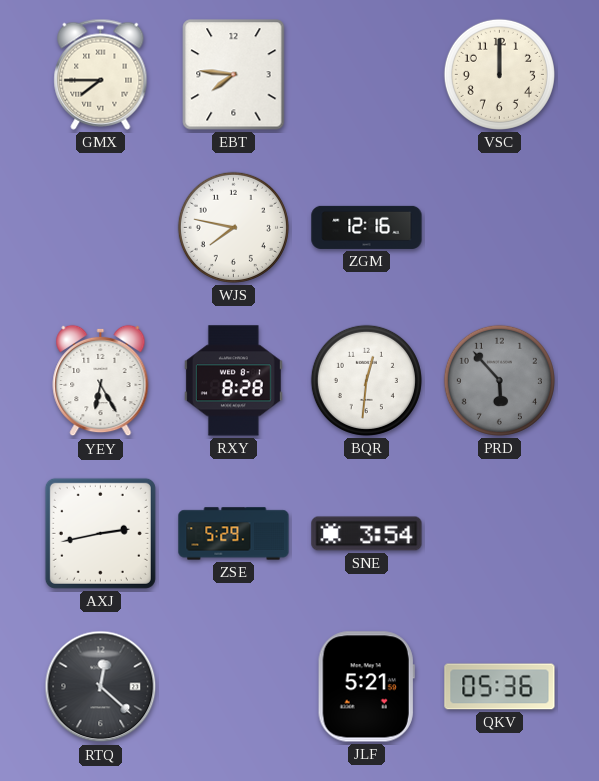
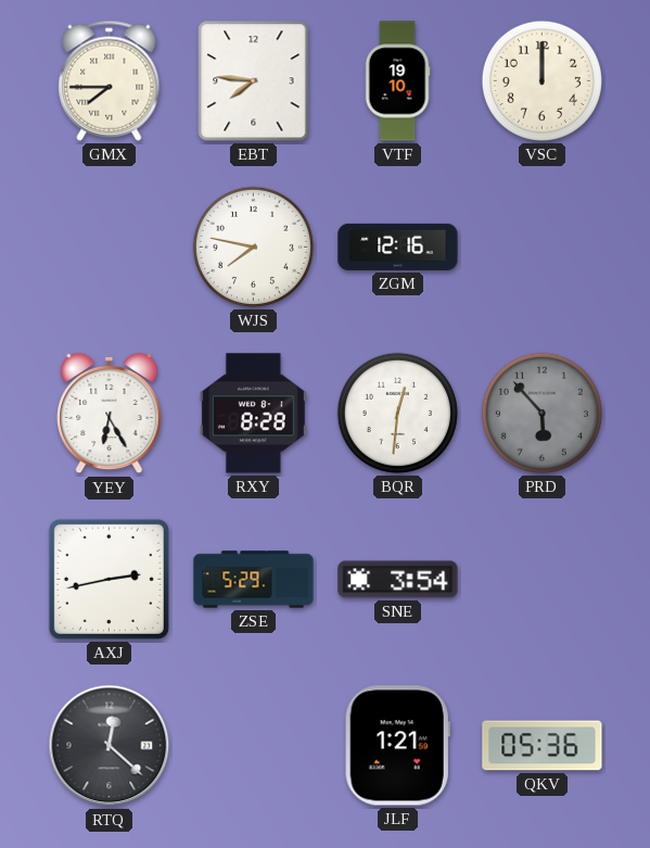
VTF: none -> 19:10
JLF: 5:21 -> 1:21
